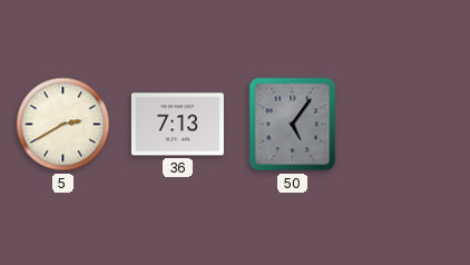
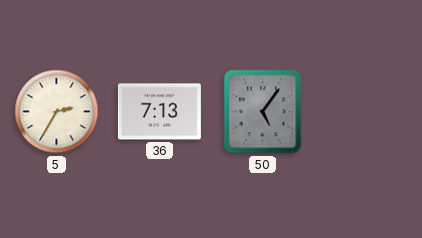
5: 2:40 -> 2:35
